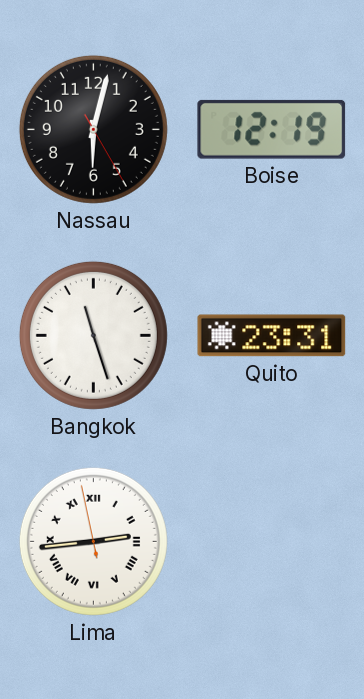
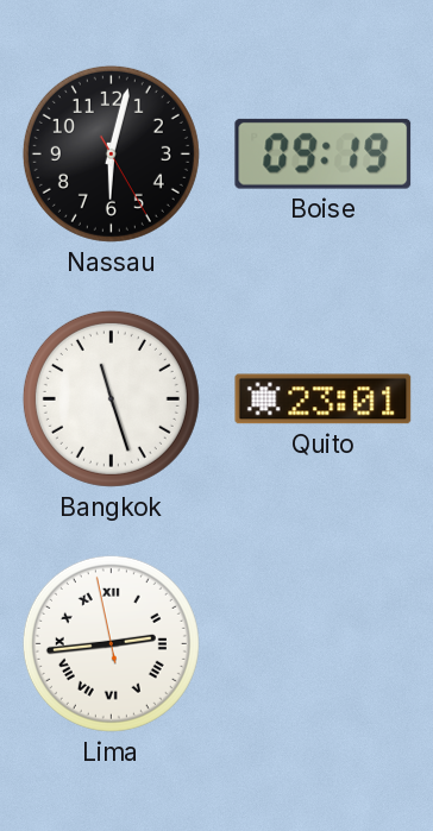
Boise: 12:19 -> 09:19
Quito: 23:31 -> 23:01
